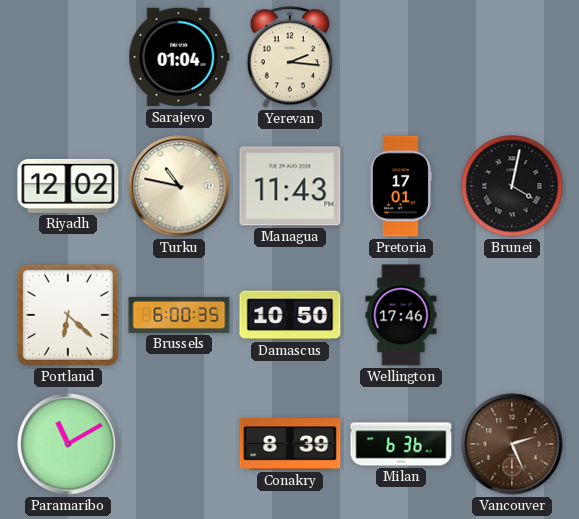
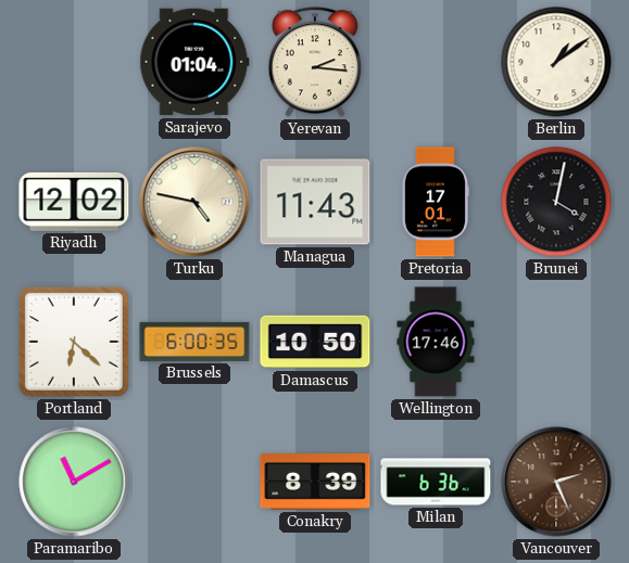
Berlin: none -> 1:09
Turku: 10:47 -> 4:47
